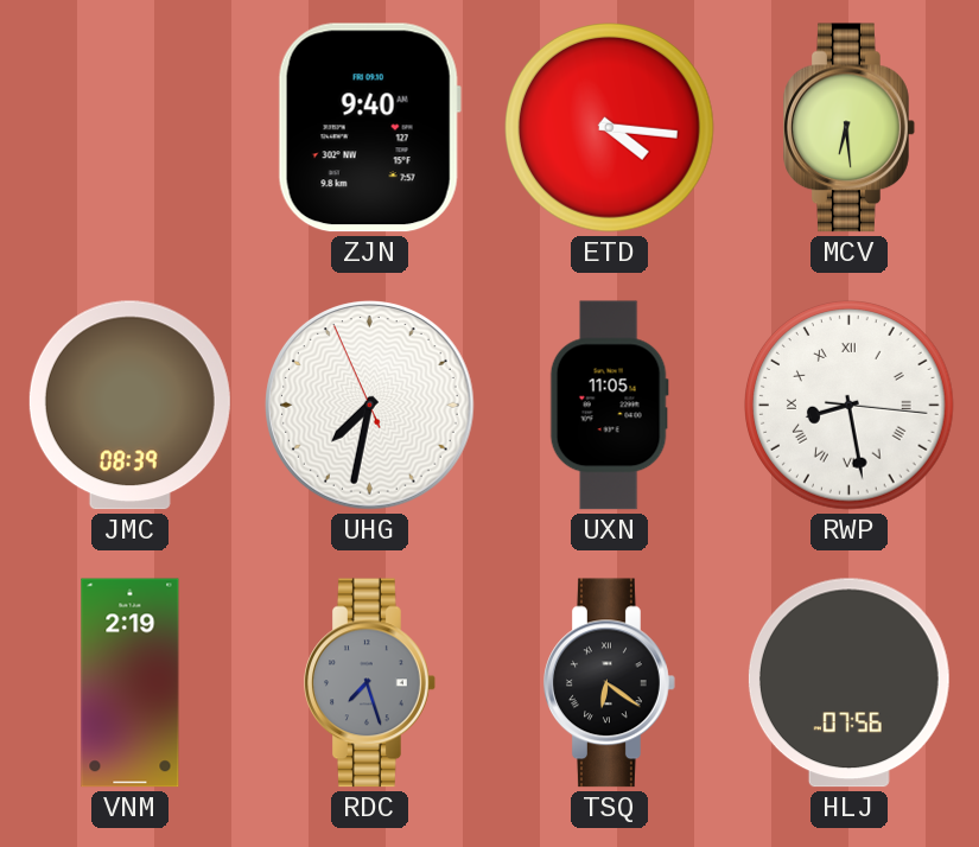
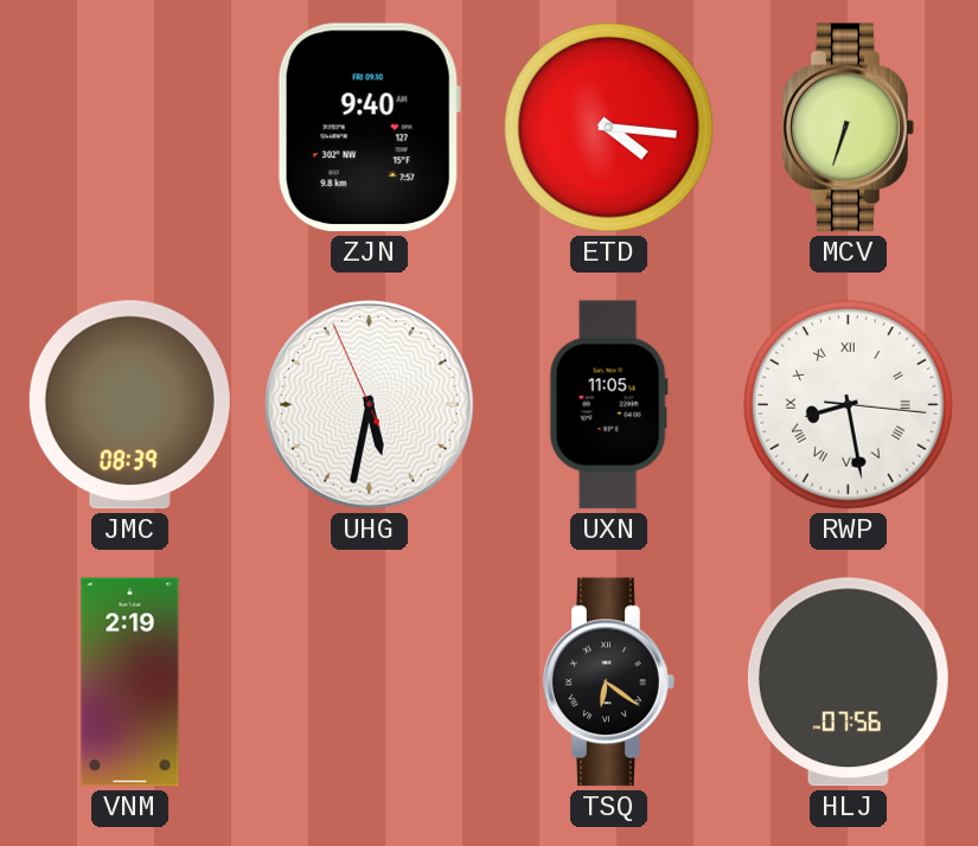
MCV: 6:29 -> 6:33
UHG: 7:31 -> 5:31
RDC: 7:27 -> none
